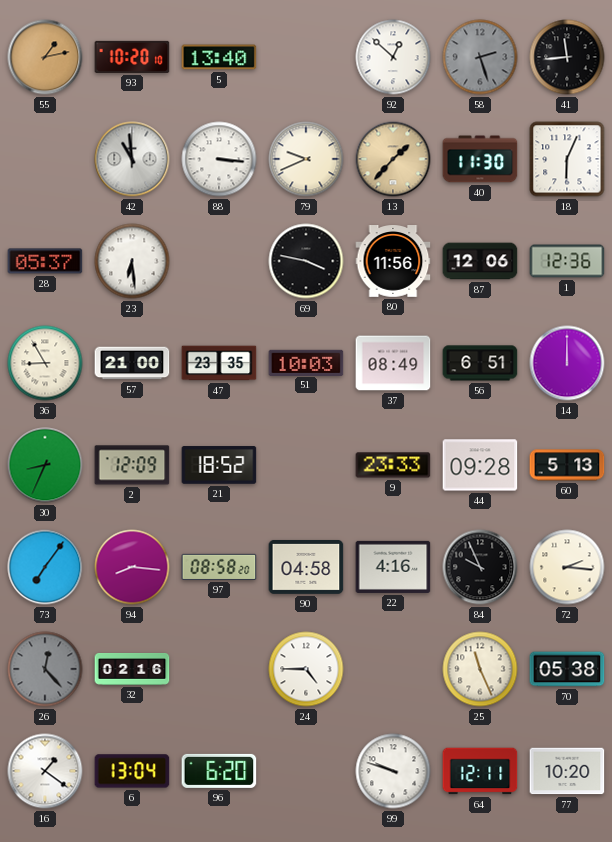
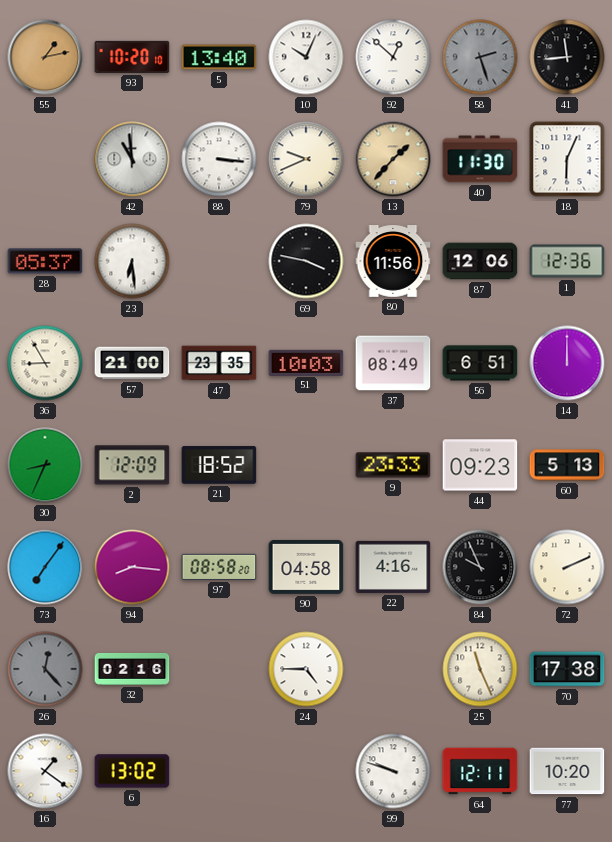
10: none -> 10:04
44: 09:28 -> 09:23
72: 2:16 -> 2:11
70: 05:38 -> 17:38
6: 13:04 -> 13:02
96: 6:20 -> none
